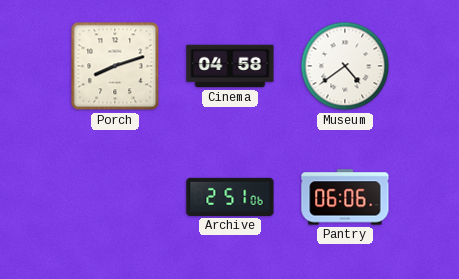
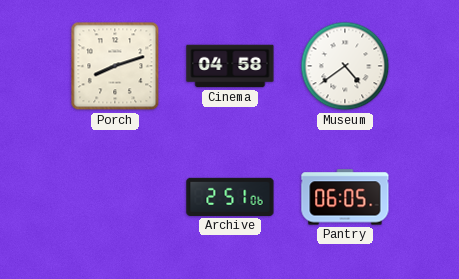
Pantry: 06:06 -> 06:05
